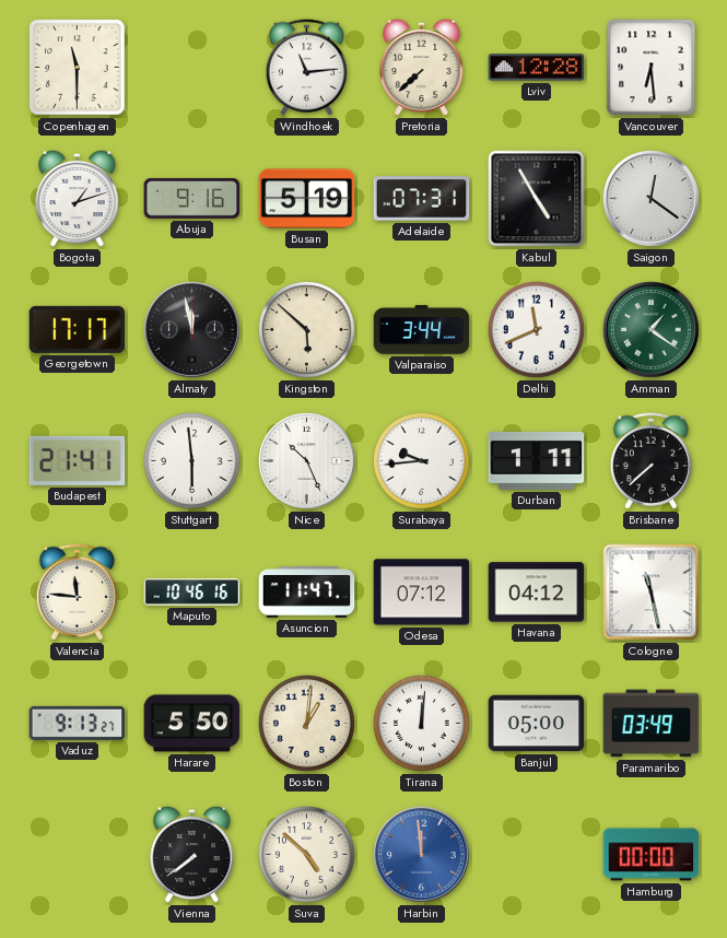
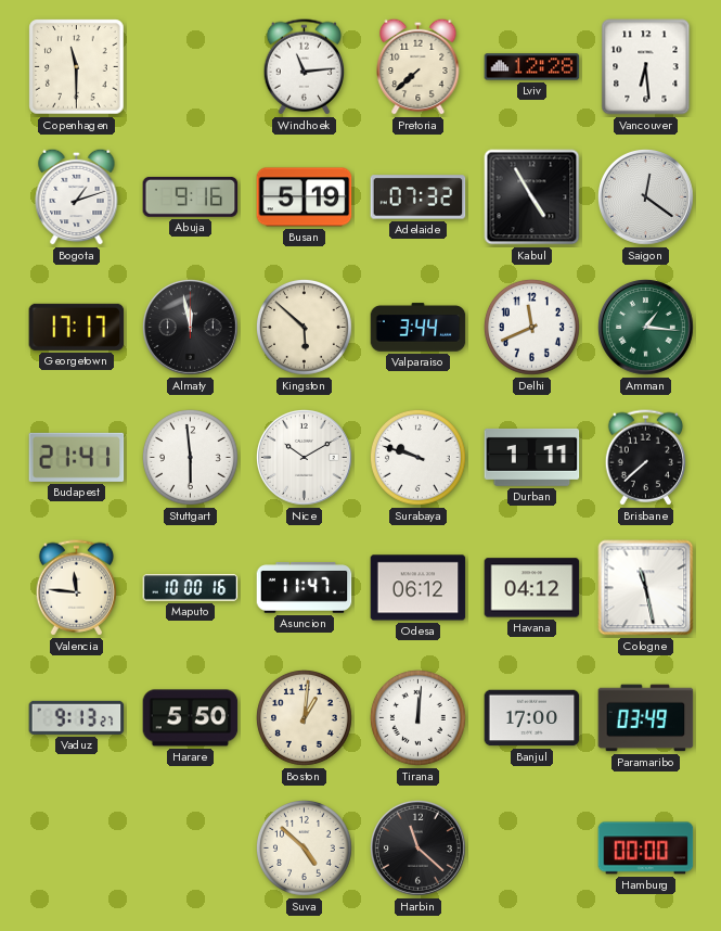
Adelaide: 07:31 -> 07:32
Amman: 1:21 -> 1:16
Nice: 10:26 -> 10:10
Surabaya: 9:44 -> 9:48
Maputo: 10:46 -> 10:00
Odesa: 07:12 -> 06:12
Banjul: 05:00 -> 17:00
Vienna: 7:39 -> none
Harbin: 11:59 -> 11:22
Harbin dial: blue -> black
